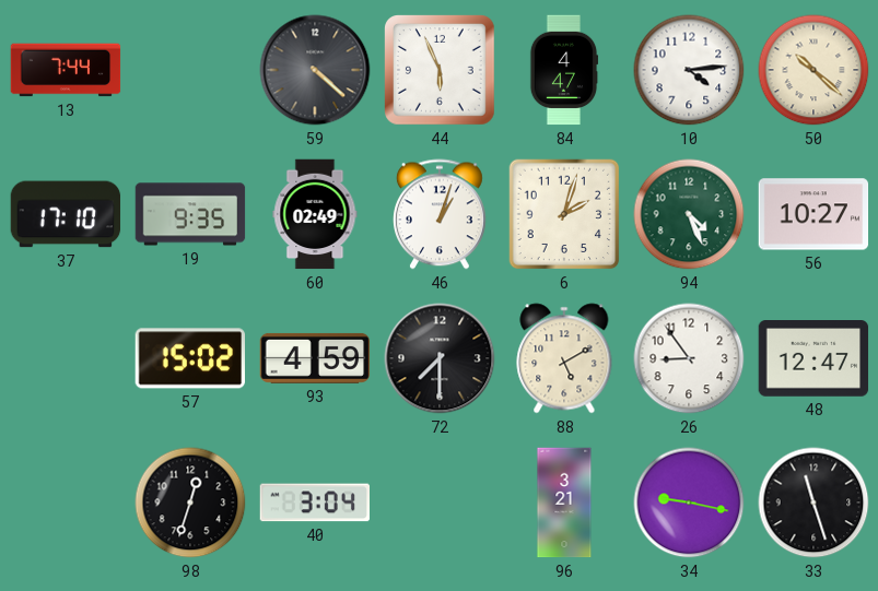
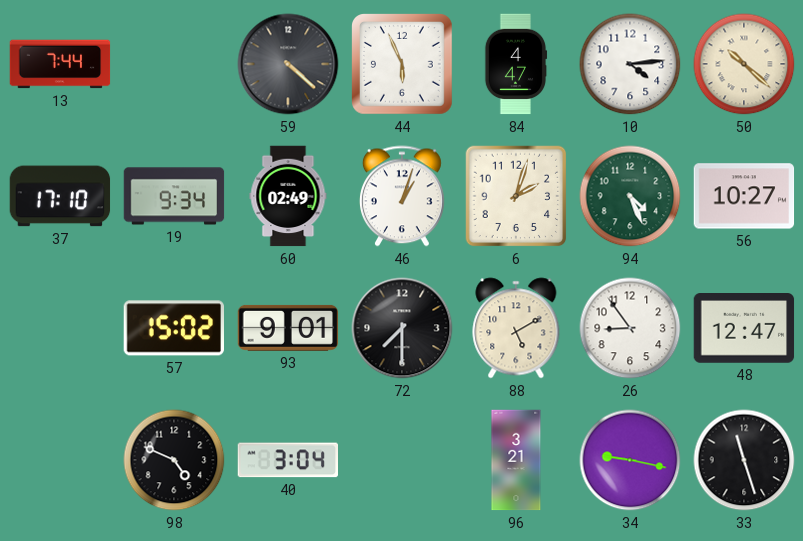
19: 9:35 -> 9:34
93: 4:59 -> 9:01
98: 12:33 -> 4:49
